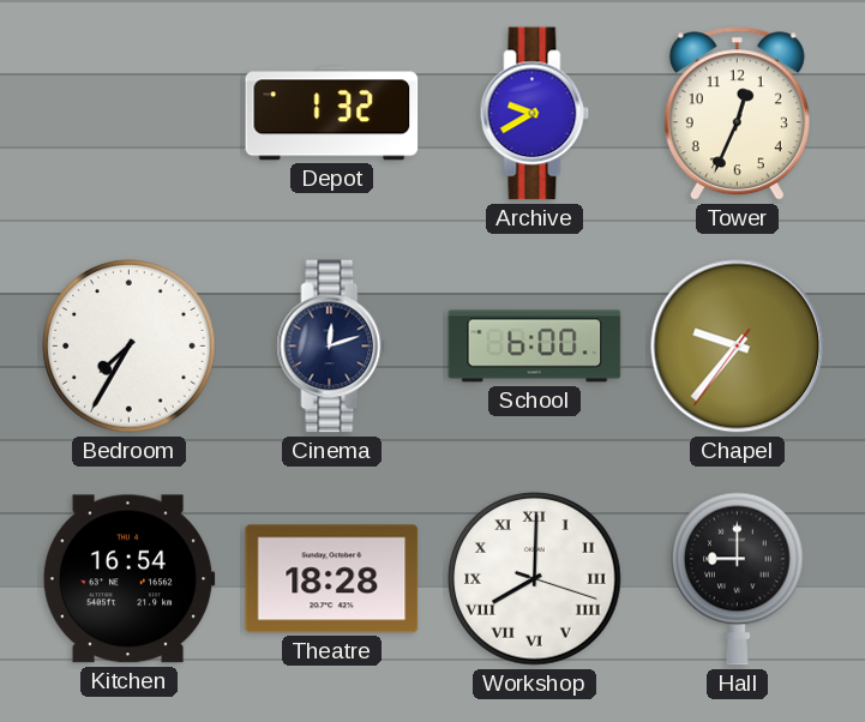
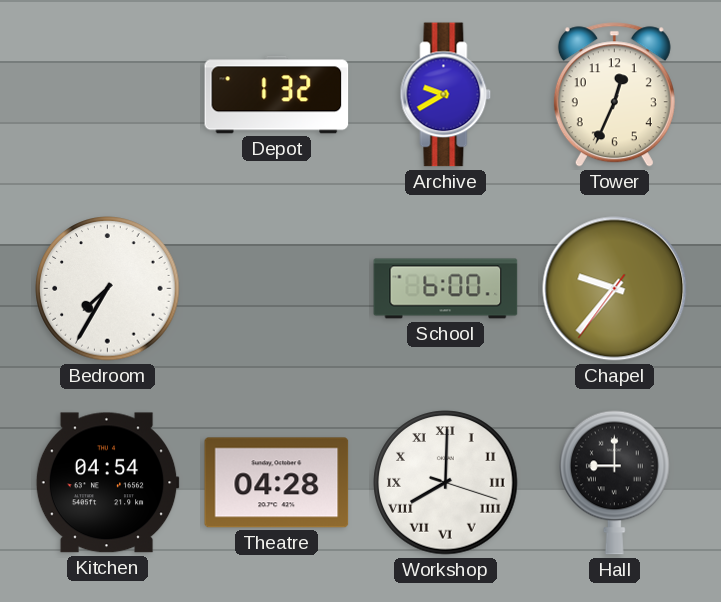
Cinema: 12:12 -> none
Kitchen: 16:54 -> 04:54
Theatre: 18:28 -> 04:28
